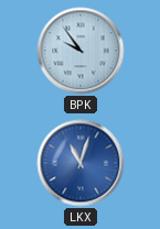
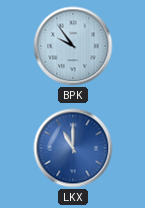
LKX: 11:03 -> 11:00
